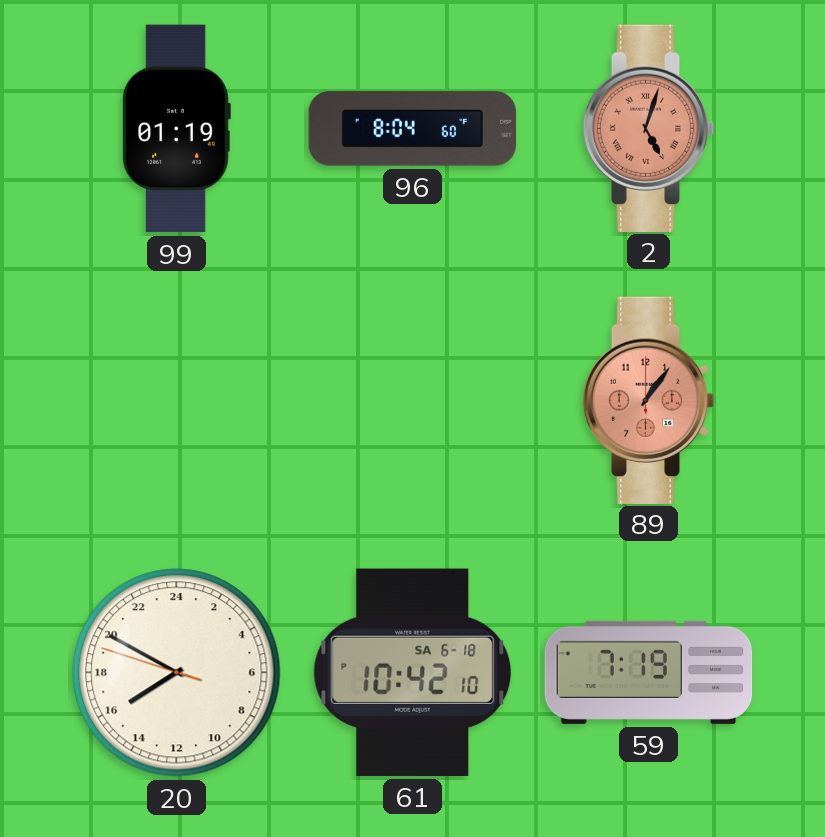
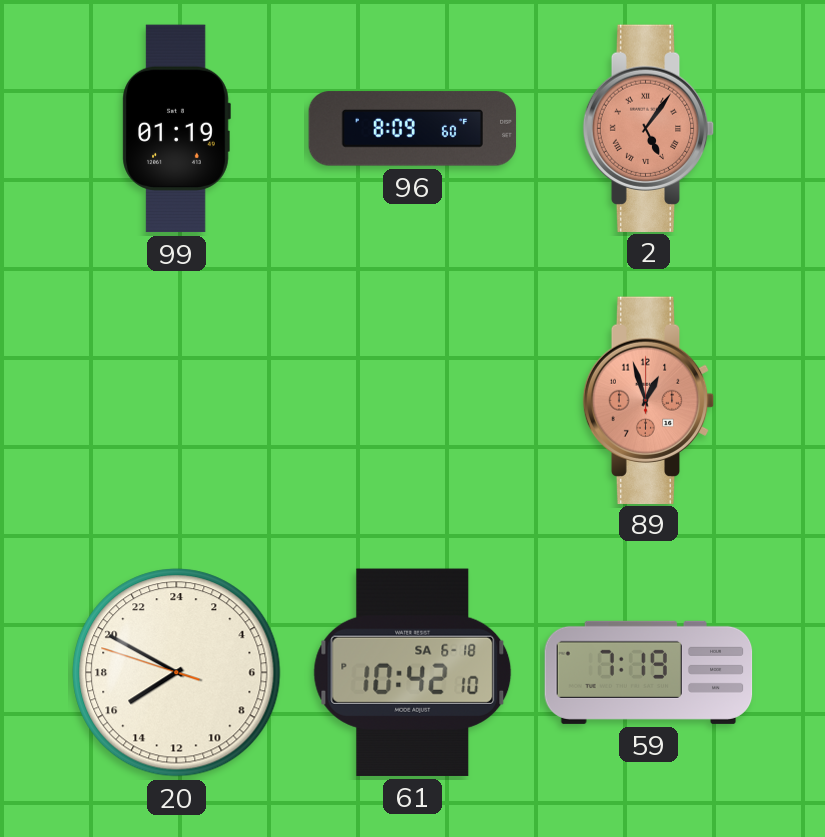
96: 8:04 -> 8:09
2: 5:03 -> 5:06
89: 1:06 -> 12:57
